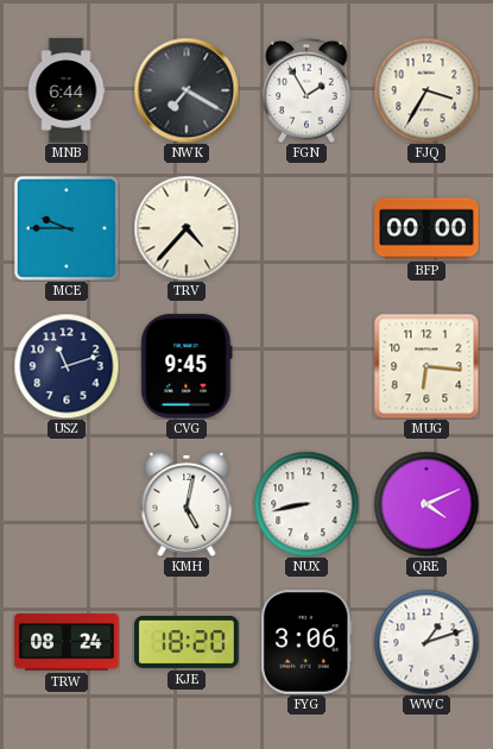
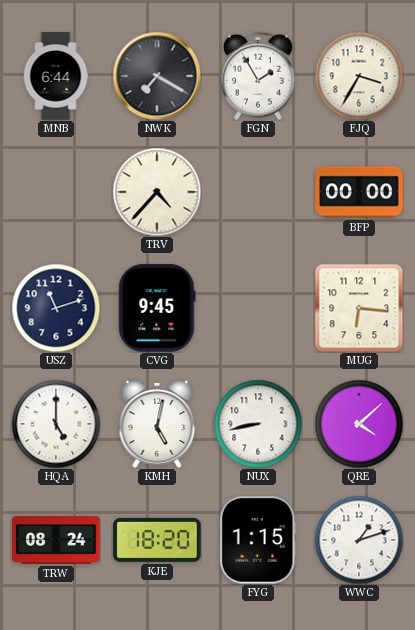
MCE: 9:45 -> none
HQA: none -> 5:00
QRE: 4:11 -> 4:08
FYG: 3:06 -> 1:15
